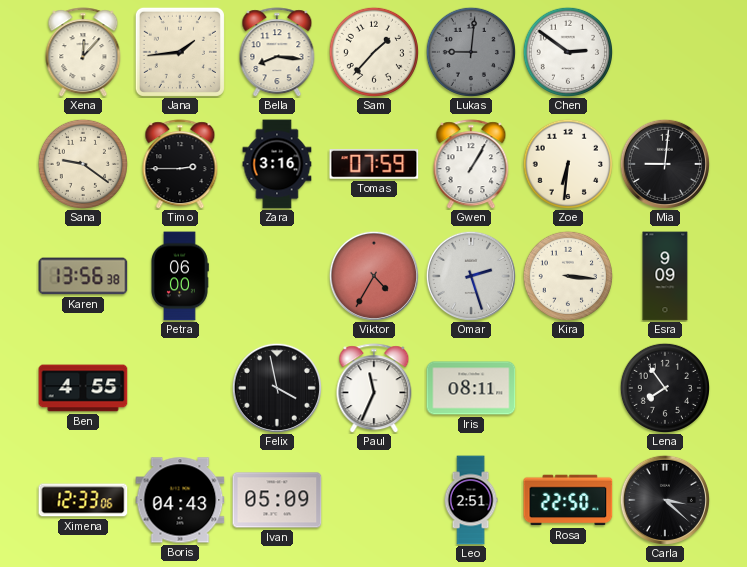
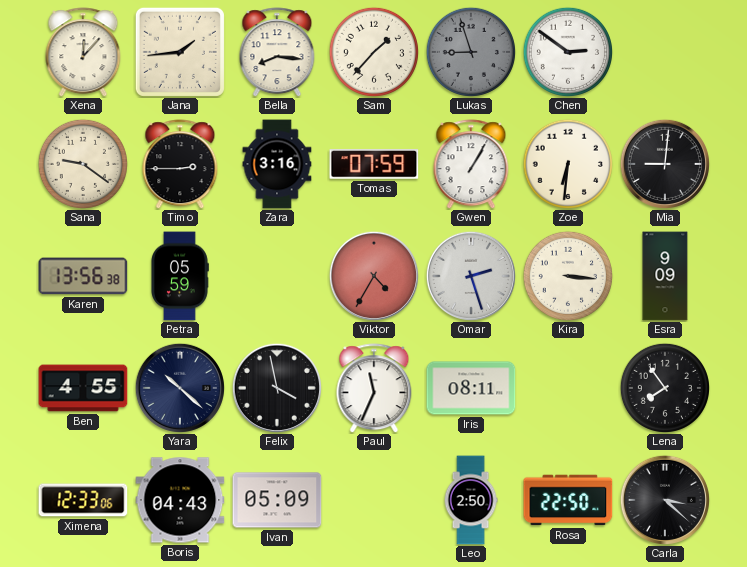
Lukas: 9:01 -> 8:57
Petra: 06:00 -> 05:59
Yara: none -> 10:22
Leo: 2:51 -> 2:50
